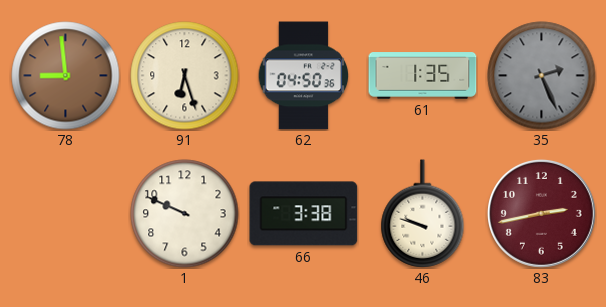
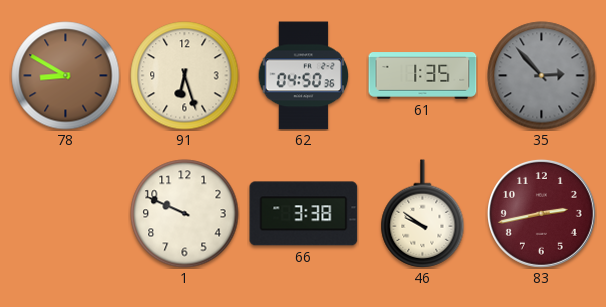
78: 8:59 -> 8:50
35: 2:26 -> 2:53
46: 9:48 -> 9:51
